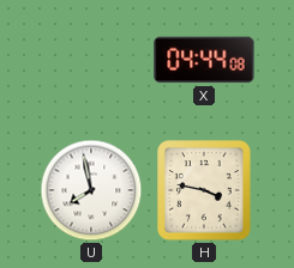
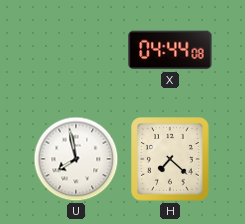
H: 3:47 -> 7:22
